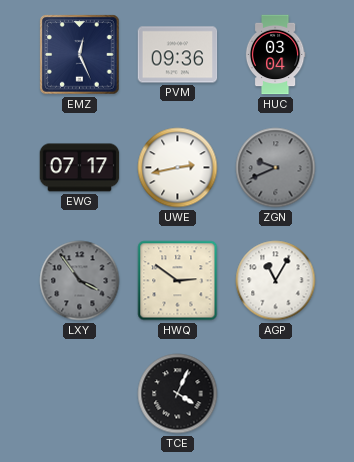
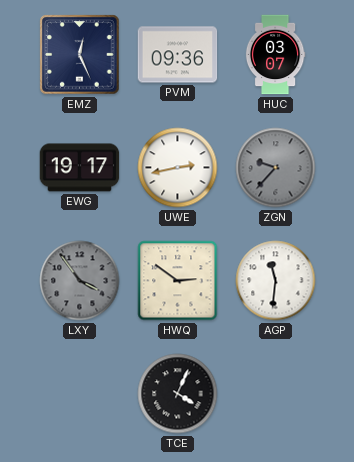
HUC: 03:04 -> 03:07
EWG: 07:17 -> 19:17
ZGN: 9:41 -> 9:37
AGP: 11:05 -> 11:31
